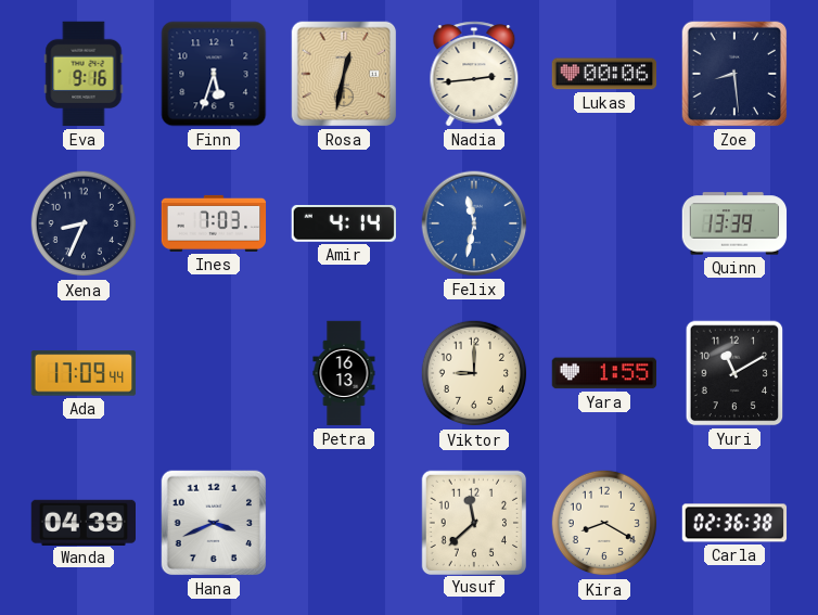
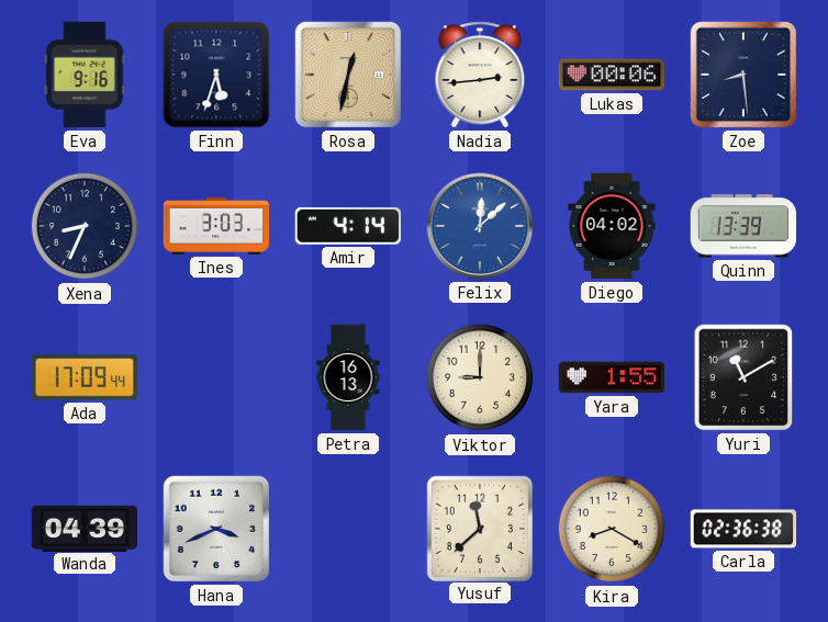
Ines: 7:03 -> 3:03
Felix: 11:32 -> 12:08
Diego: none -> 04:02
